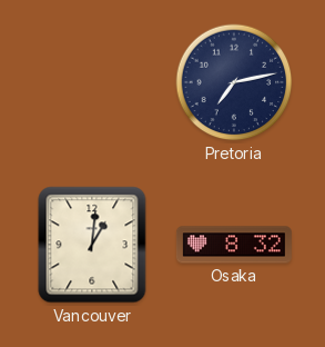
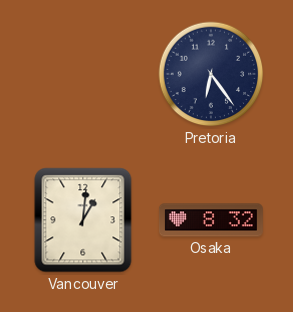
Pretoria: 7:13 -> 6:24
